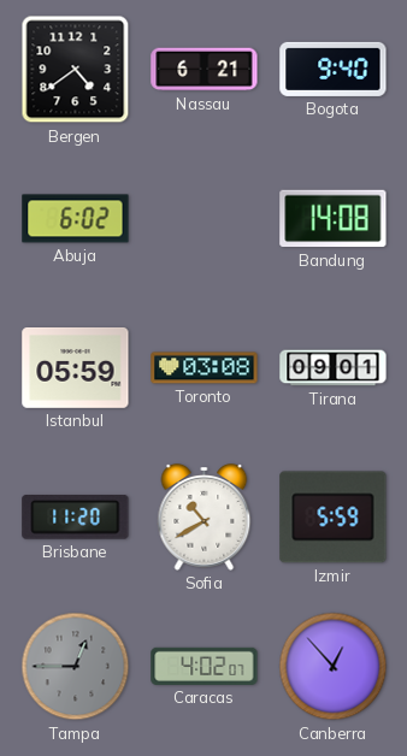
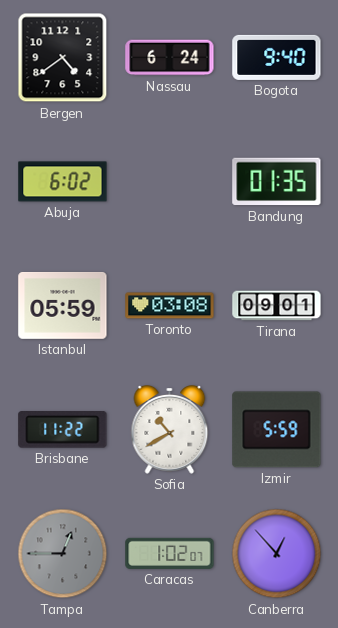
Nassau: 6:21 -> 6:24
Bandung: 14:08 -> 01:35
Brisbane: 11:20 -> 11:22
Caracas: 4:02 -> 1:02
